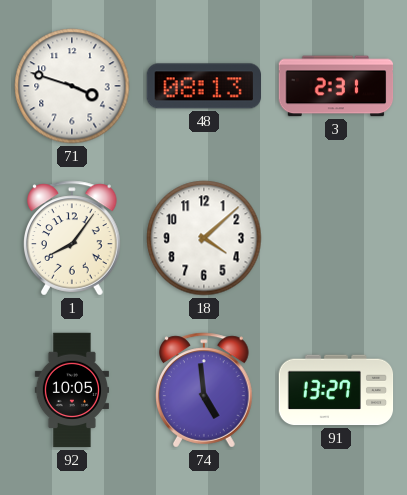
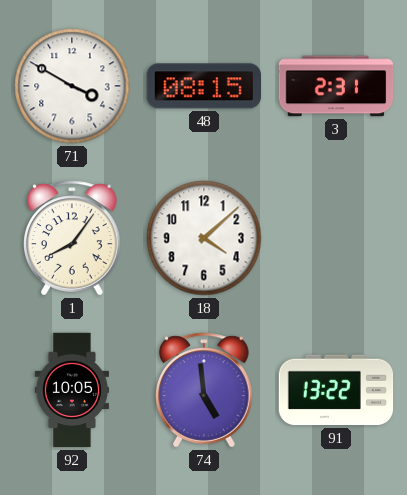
71: 3:48 -> 3:50
48: 08:13 -> 08:15
91: 13:27 -> 13:22
